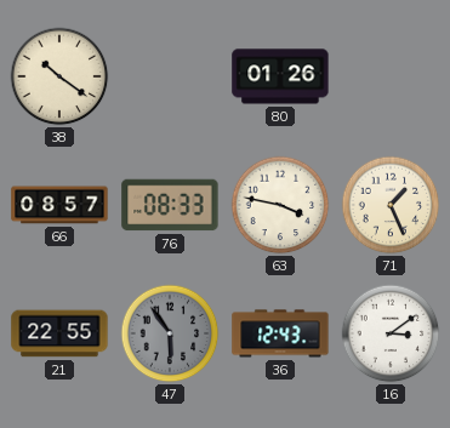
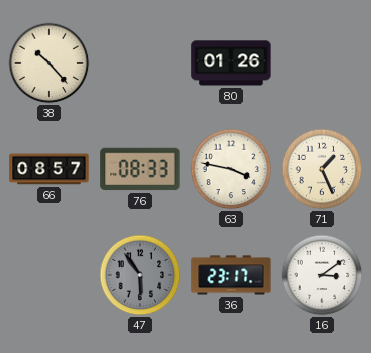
38: 10:21 -> 10:23
21: 22:55 -> none
36: 12:43 -> 23:17
